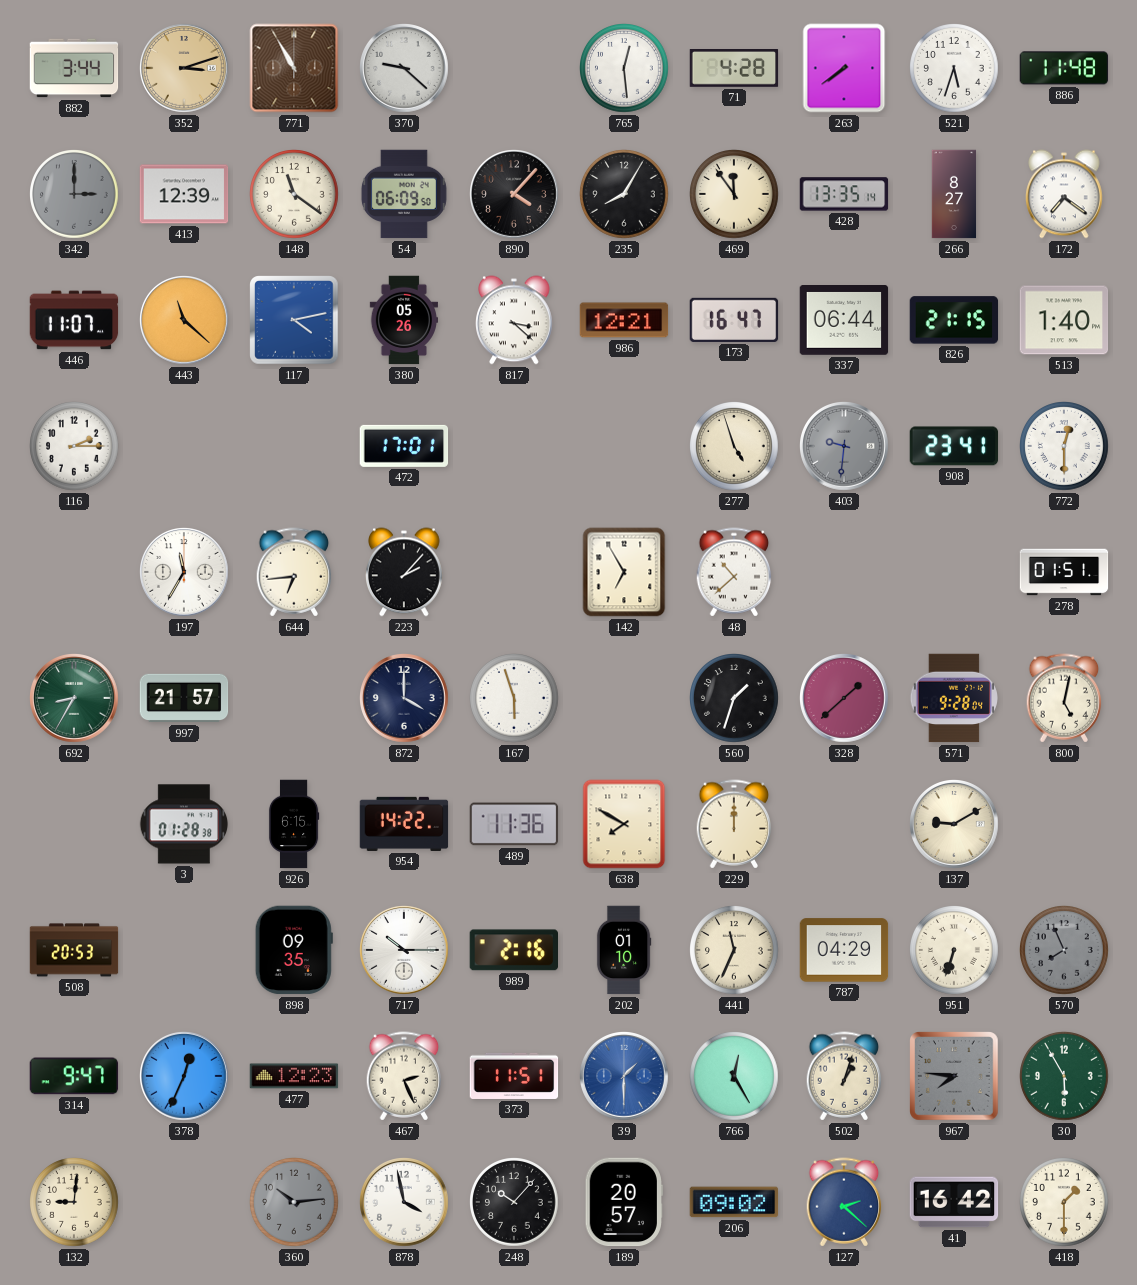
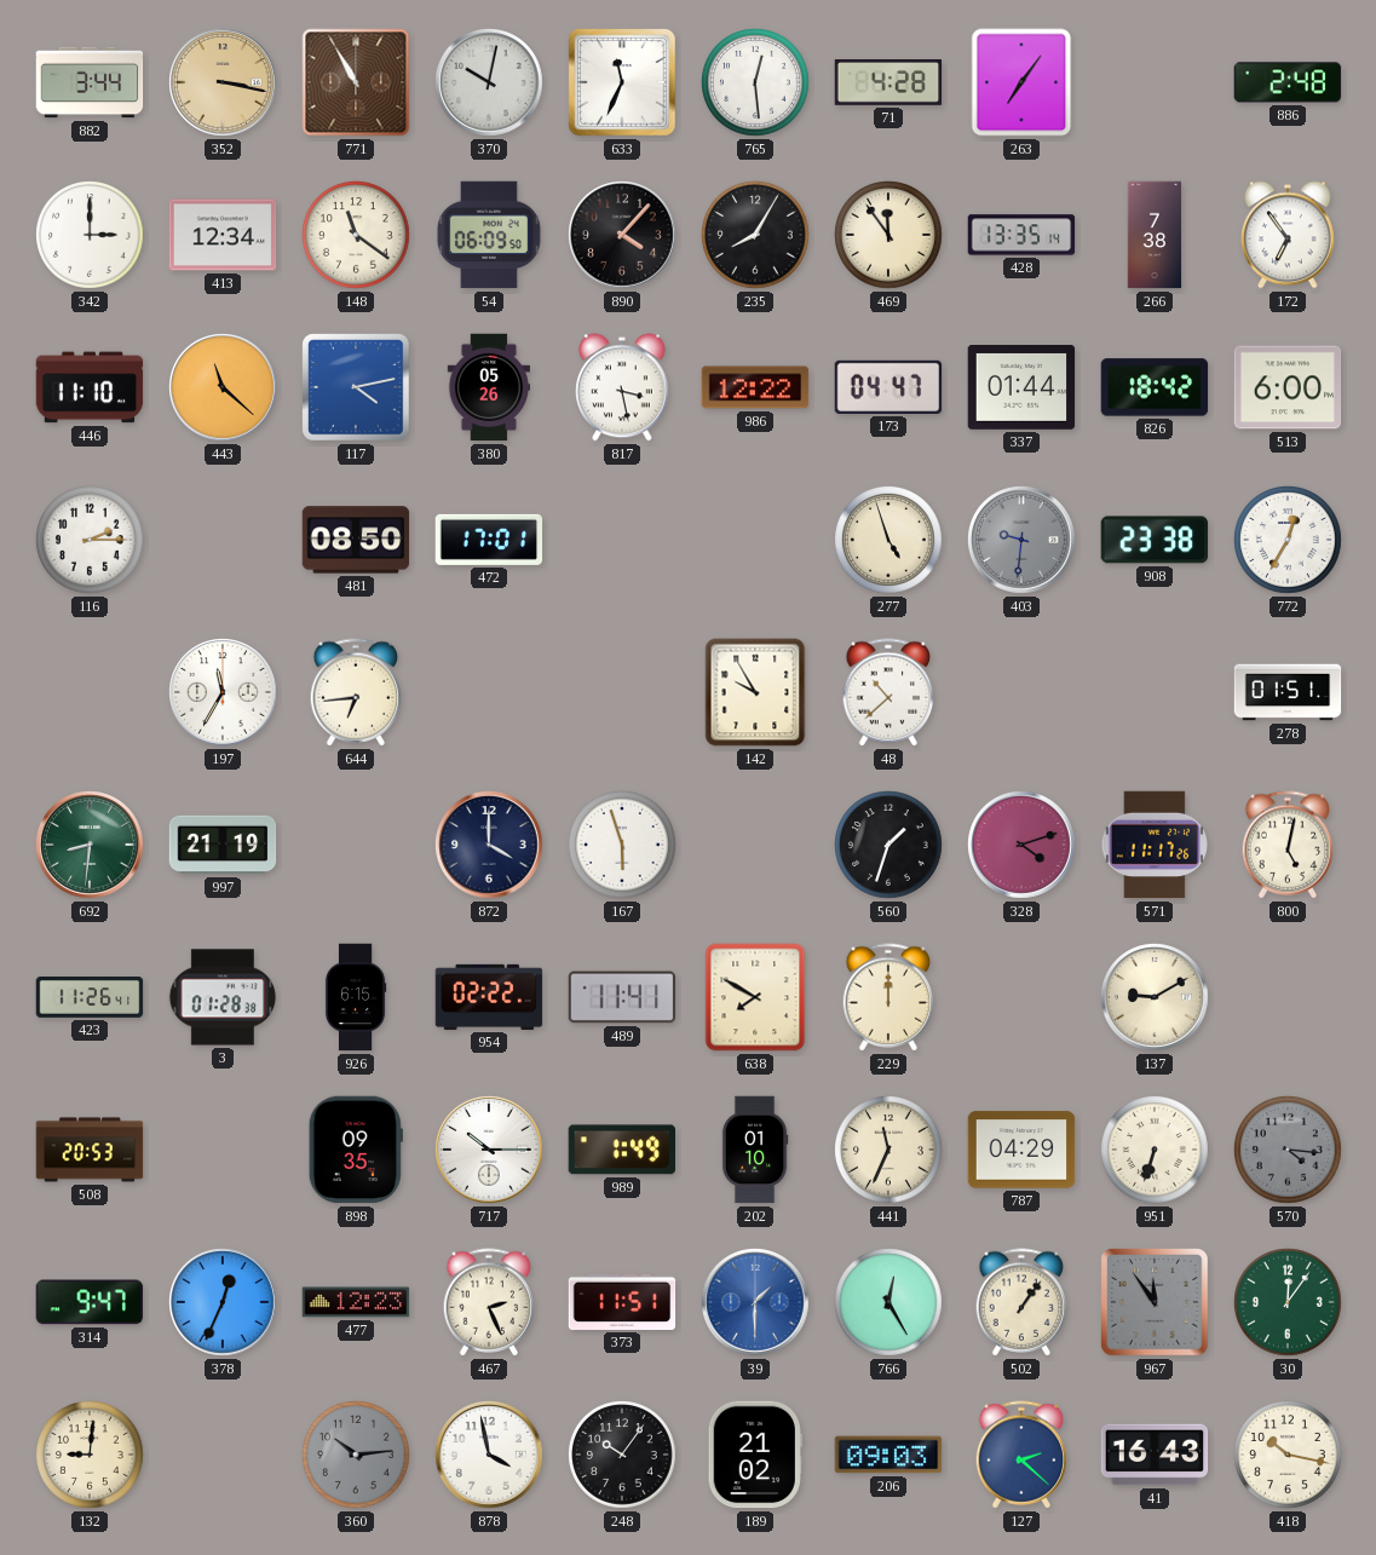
352: 3:12 -> 3:17
370: 9:22 -> 10:02
633: none -> 11:34
263: 7:39 -> 7:06
521: 5:33 -> none
886: 11:48 -> 2:48
342 dial: grey -> white
413: 12:39 -> 12:34
266: 8:27 -> 7:38
172: 7:21 -> 6:54
446: 11:07 -> 11:10
817: 3:22 -> 3:28
986: 12:21 -> 12:22
173: 16:47 -> 04:47
337: 06:44 -> 01:44
826: 21:15 -> 18:42
513: 1:40 -> 6:00
481: none -> 08:50
908: 23:41 -> 23:38
772: 12:30 -> 12:35
223: 2:07 -> none
142: 6:55 -> 9:55
692: 8:35 -> 8:31
997: 21:57 -> 21:19
328: 1:38 -> 4:12
571: 9:28 -> 11:17
423: none -> 11:26
954: 14:22 -> 02:22
489: 11:36 -> 11:41
989: 2:16 -> 1:49
570: 7:56 -> 4:16
502: 1:03 -> 1:06
967: 7:46 -> 11:54
30: 5:55 -> 12:06
248: 10:07 -> 10:06
189: 20:57 -> 21:02
206: 09:02 -> 09:03
41: 16:42 -> 16:43
418: 1:30 -> 10:17
